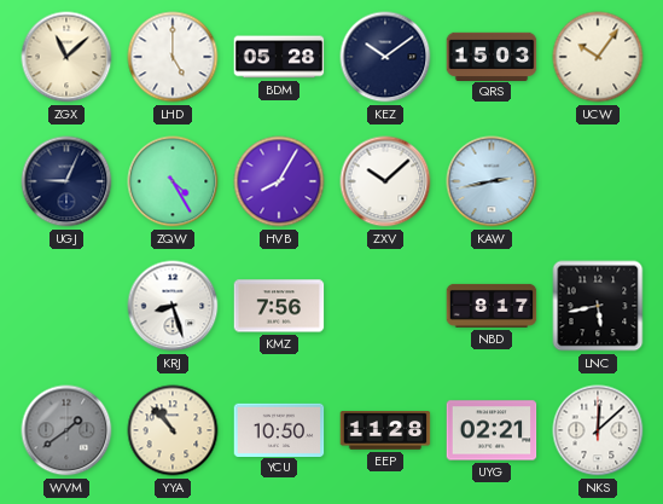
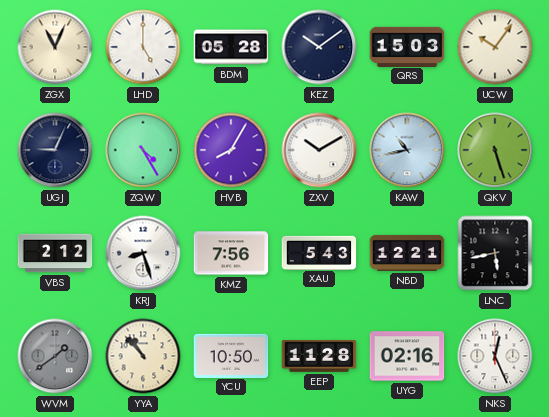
ZGX: 11:08 -> 11:04
ZXV: 10:08 -> 10:10
KAW: 2:43 -> 10:43
QKV: none -> 5:27
VBS: none -> 2:12
XAU: none -> 5:43
NBD: 8:17 -> 12:21
UYG: 02:21 -> 02:16
NKS: 12:08 -> 12:26
